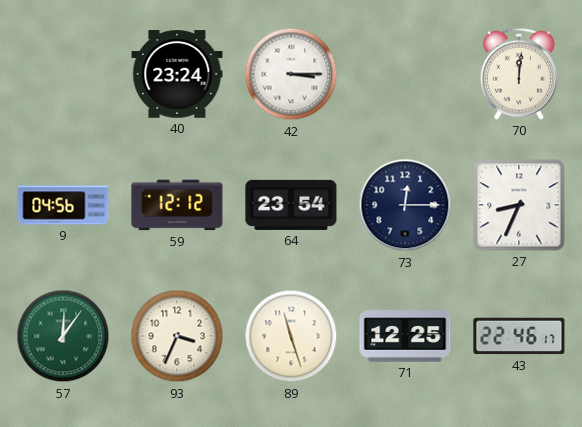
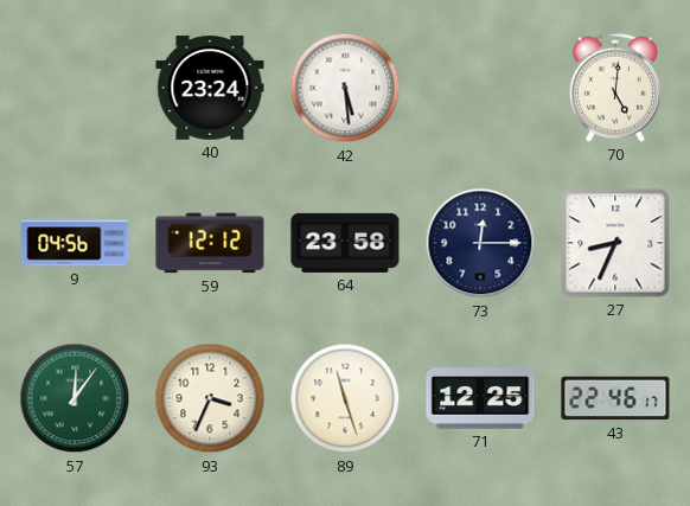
42: 3:15 -> 5:29
70: 12:01 -> 5:01
64: 23:54 -> 23:58
